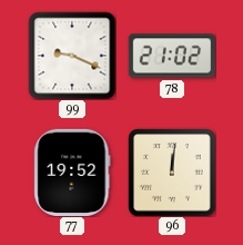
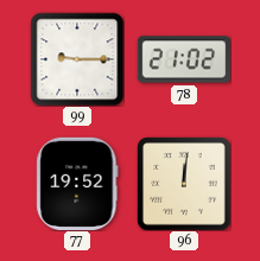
99: 9:19 -> 9:15
